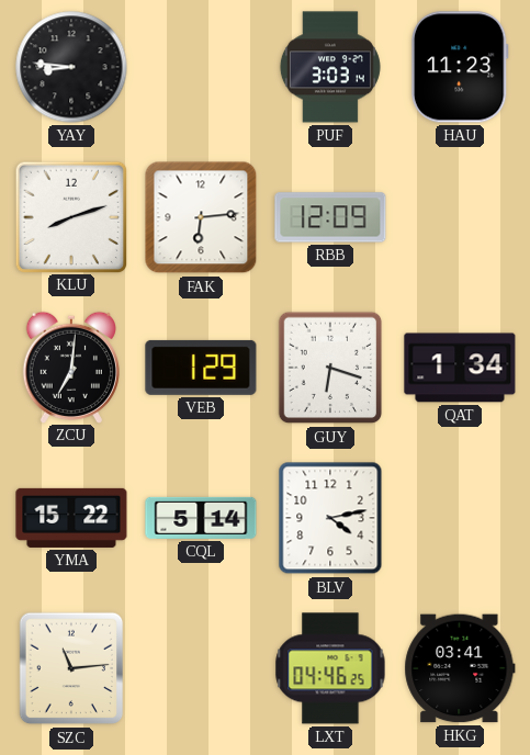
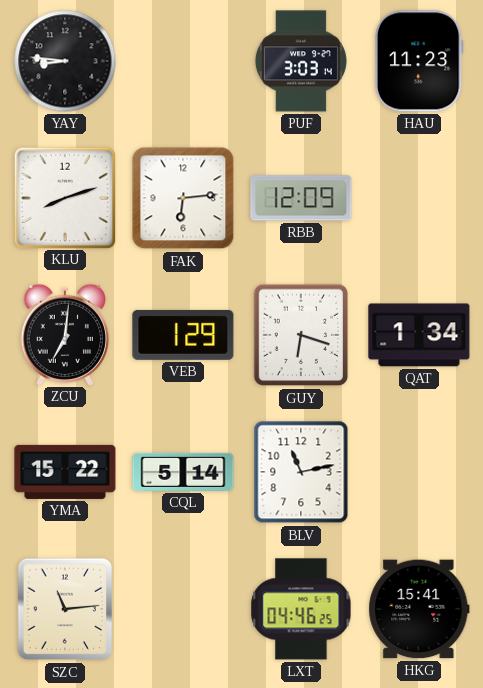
BLV: 4:13 -> 11:13
HKG: 03:41 -> 15:41
